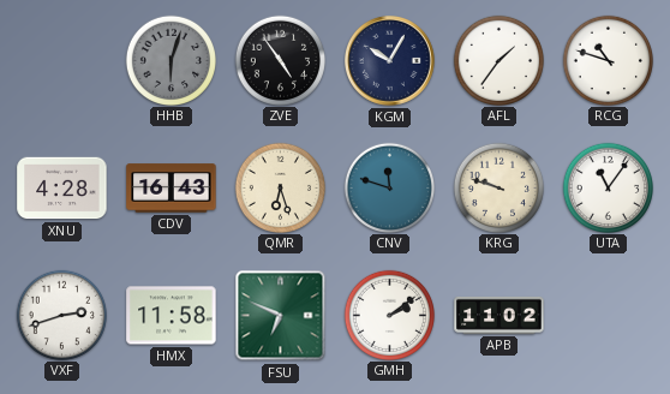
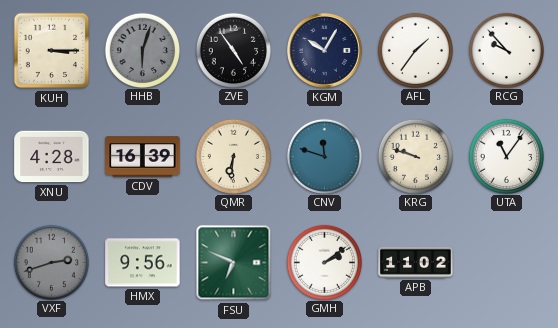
KUH: none -> 3:15
RCG: 10:48 -> 9:53
CDV: 16:43 -> 16:39
QMR: 6:27 -> 6:31
VXF dial: white -> grey
HMX: 11:58 -> 9:56
